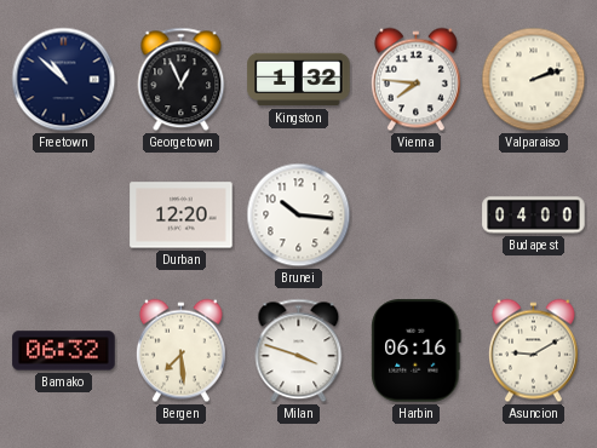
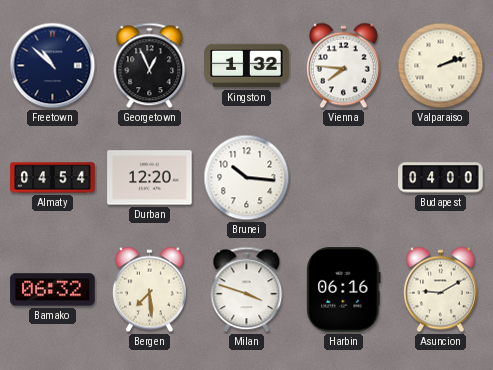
Almaty: none -> 04:54
